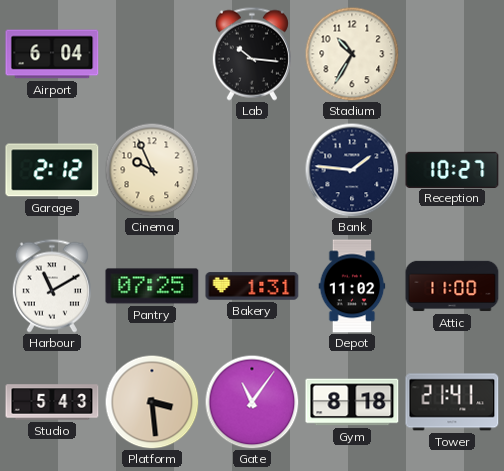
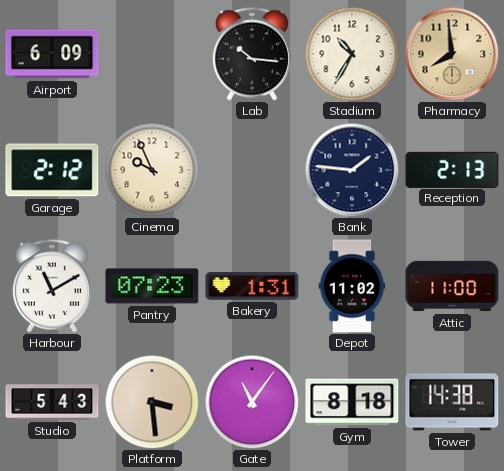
Airport: 6:04 -> 6:09
Pharmacy: none -> 7:59
Reception: 10:27 -> 2:13
Pantry: 07:25 -> 07:23
Tower: 21:41 -> 14:38
